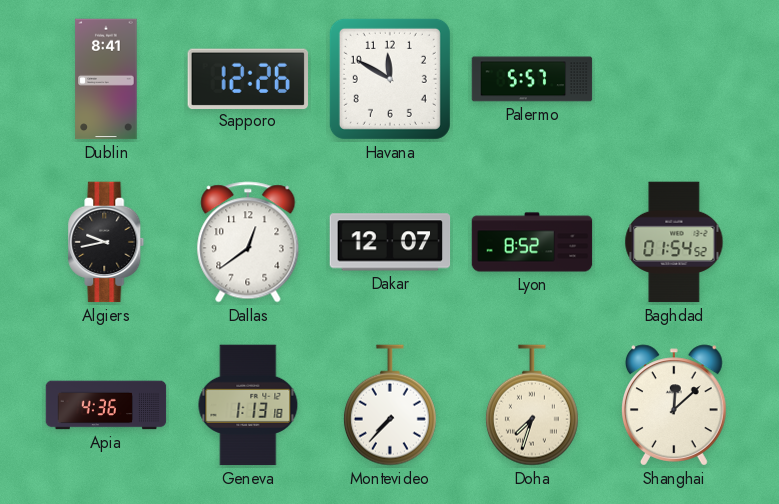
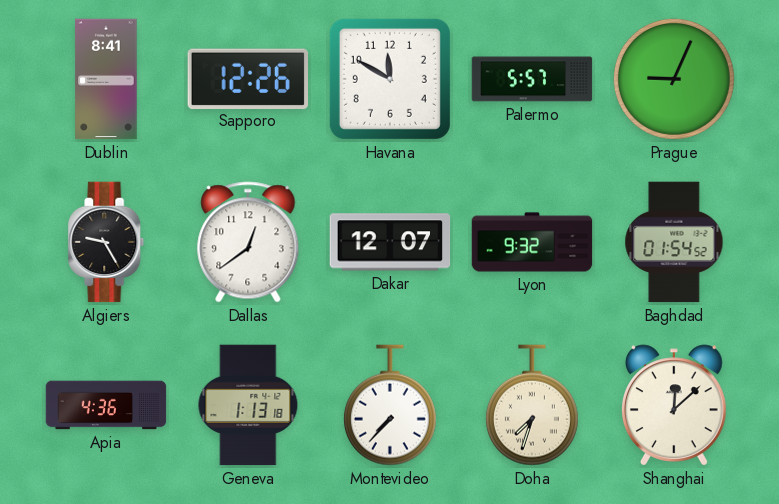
Prague: none -> 9:04
Algiers: 9:43 -> 9:25
Lyon: 8:52 -> 9:32
